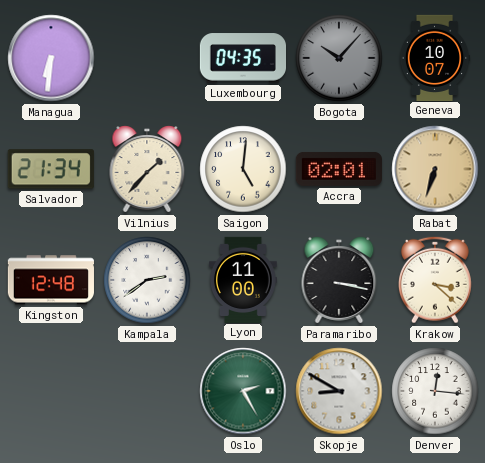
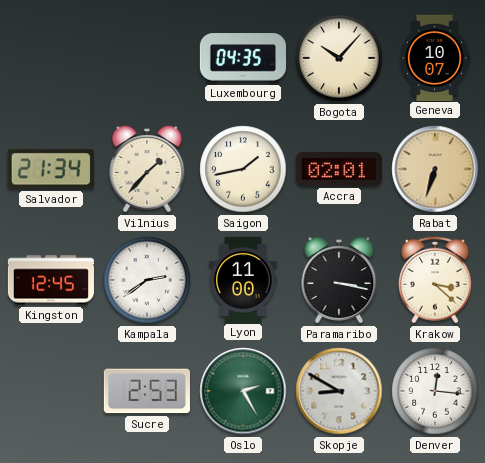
Managua: 6:31 -> none
Bogota dial: grey -> cream
Saigon: 5:01 -> 1:43
Kingston: 12:48 -> 12:45
Sucre: none -> 2:53
